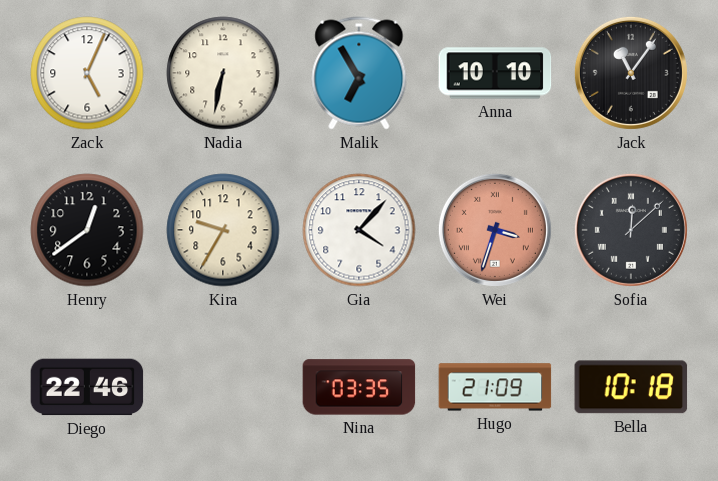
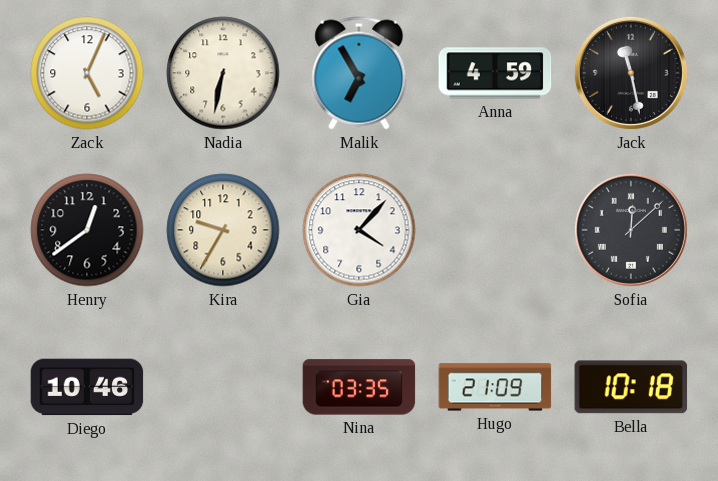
Anna: 10:10 -> 4:59
Jack: 11:06 -> 11:28
Wei: 3:33 -> none
Diego: 22:46 -> 10:46
